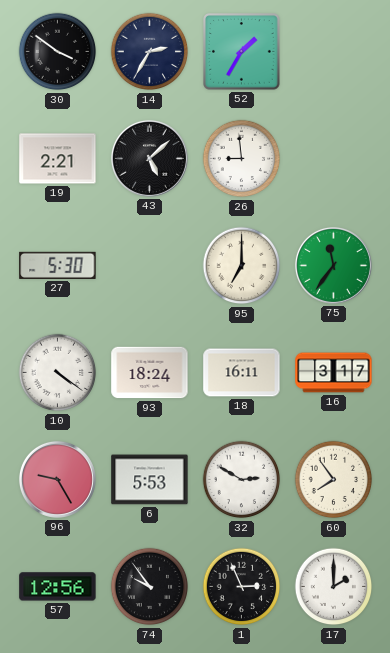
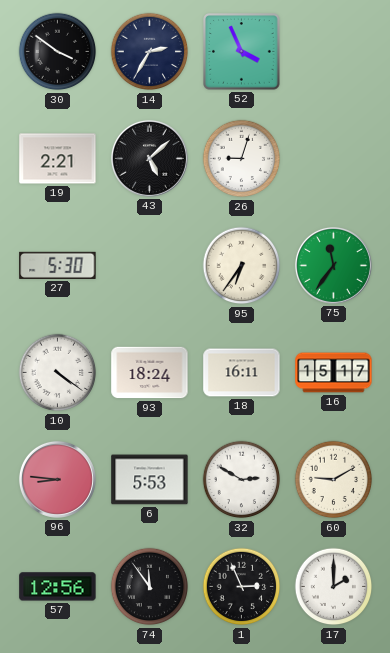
52: 1:35 -> 3:56
26: 8:59 -> 9:03
95: 7:00 -> 6:36
16: 3:17 -> 15:17
96: 9:25 -> 8:46
60: 7:54 -> 9:10
74: 9:54 -> 11:54
